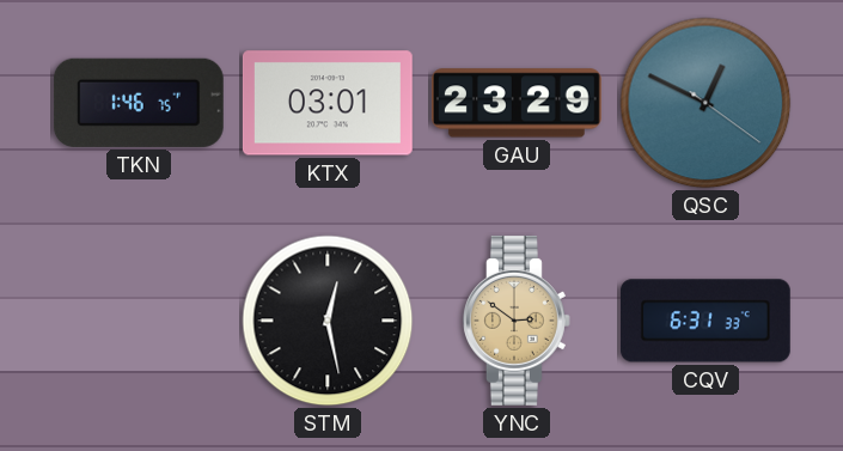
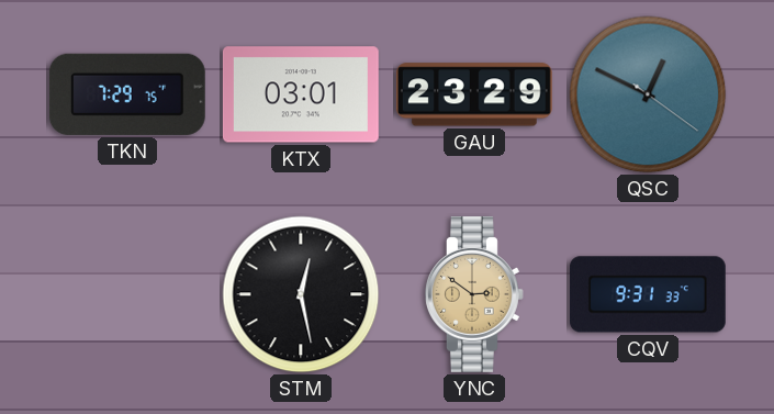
TKN: 1:46 -> 7:29
CQV: 6:31 -> 9:31
